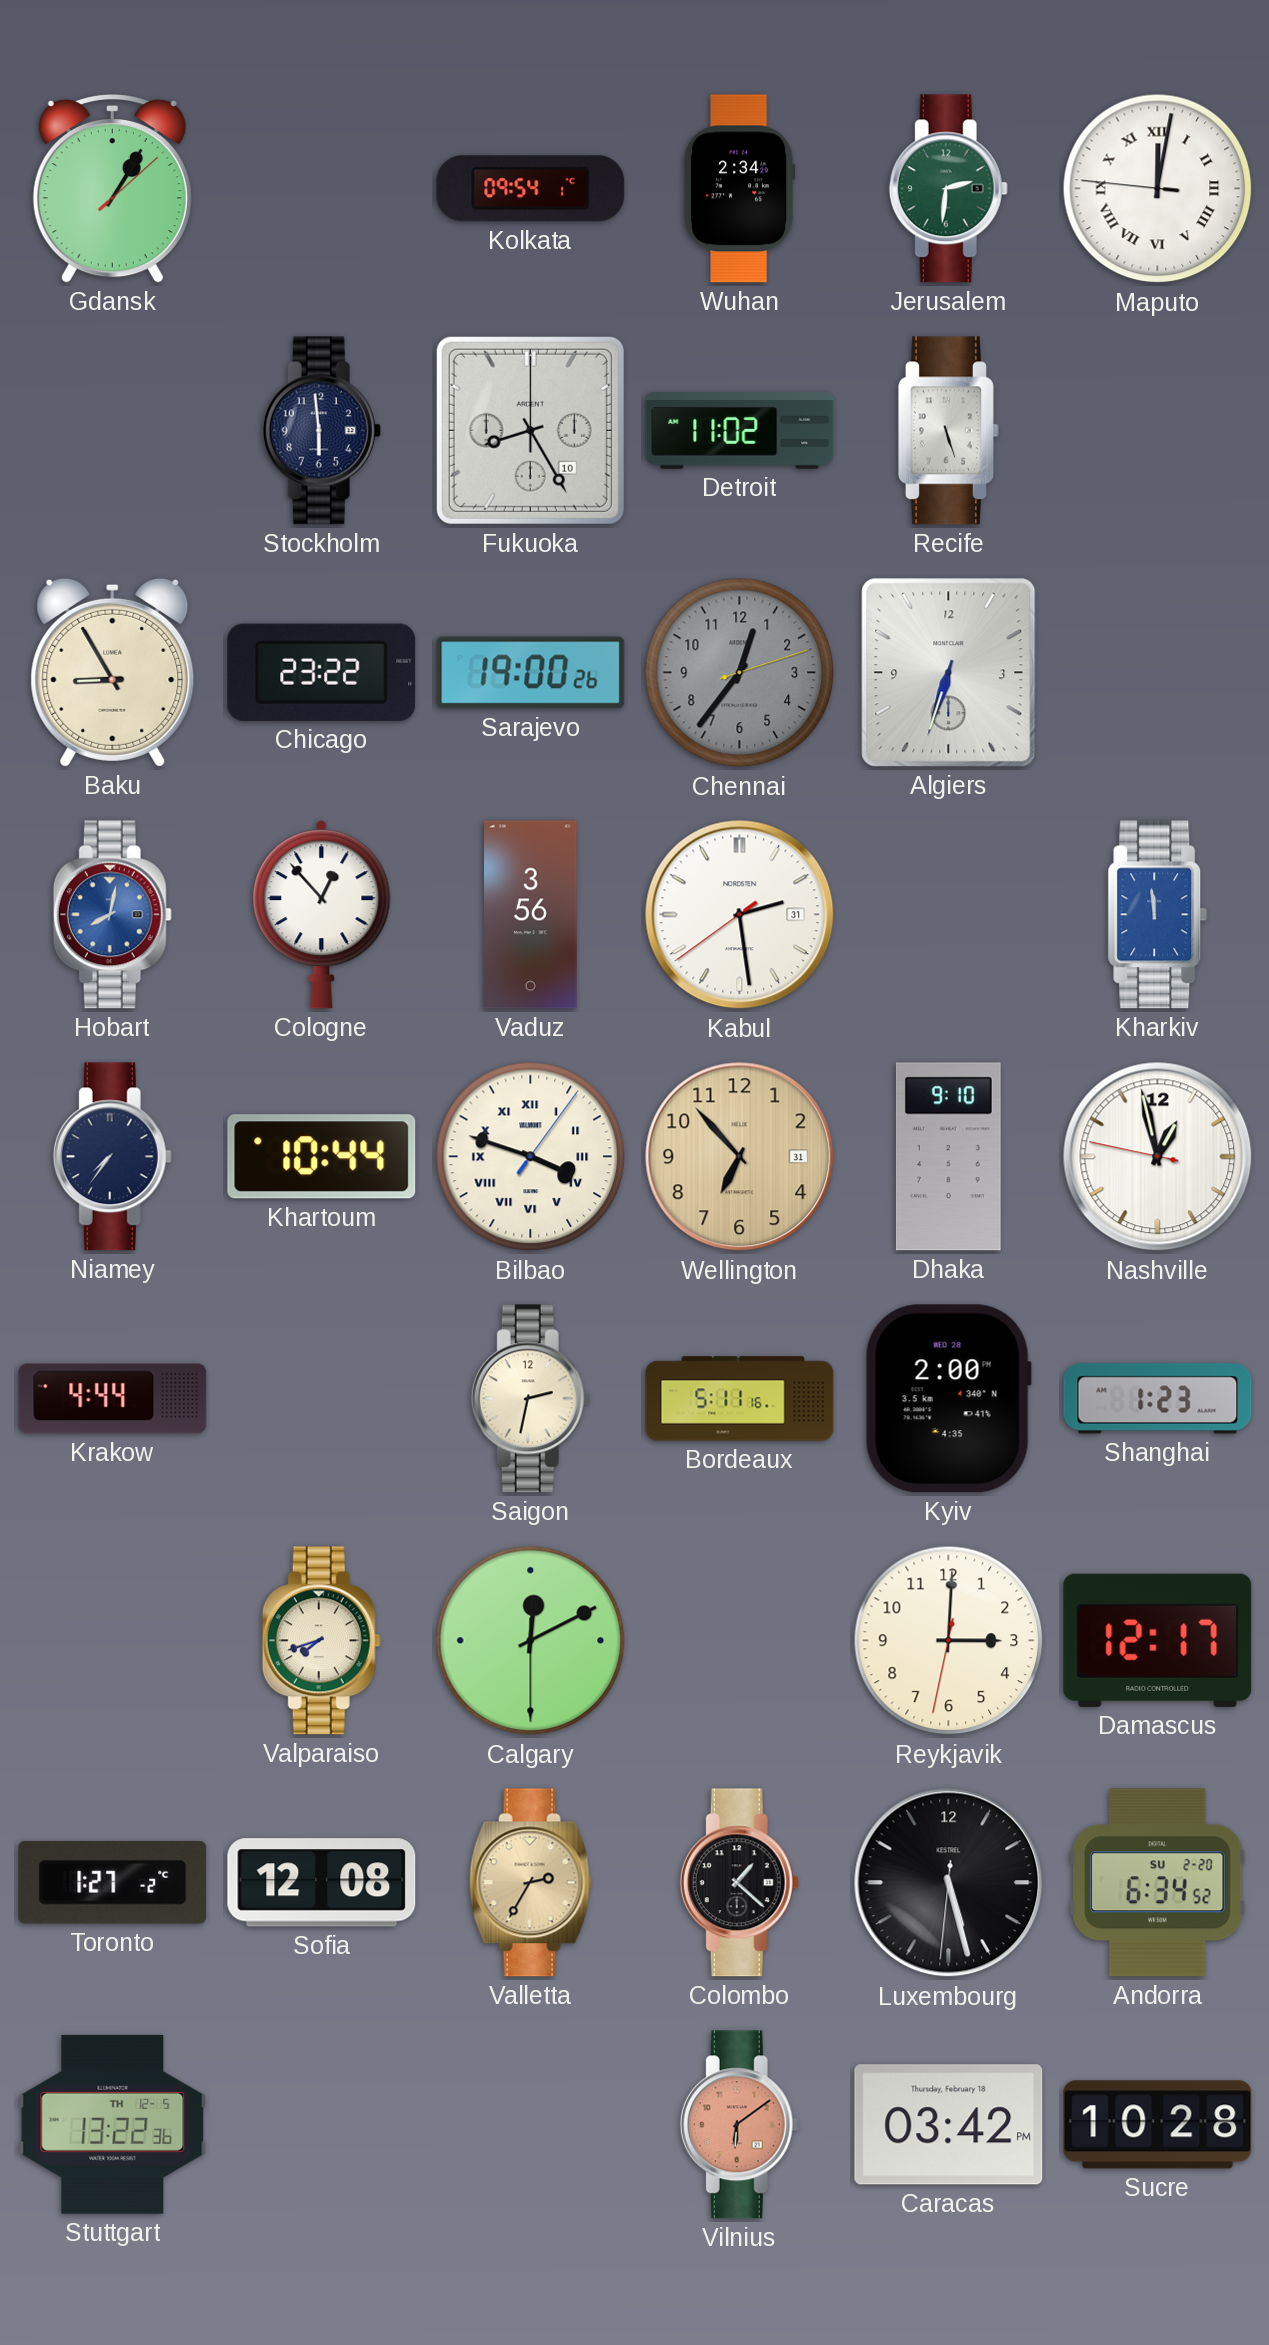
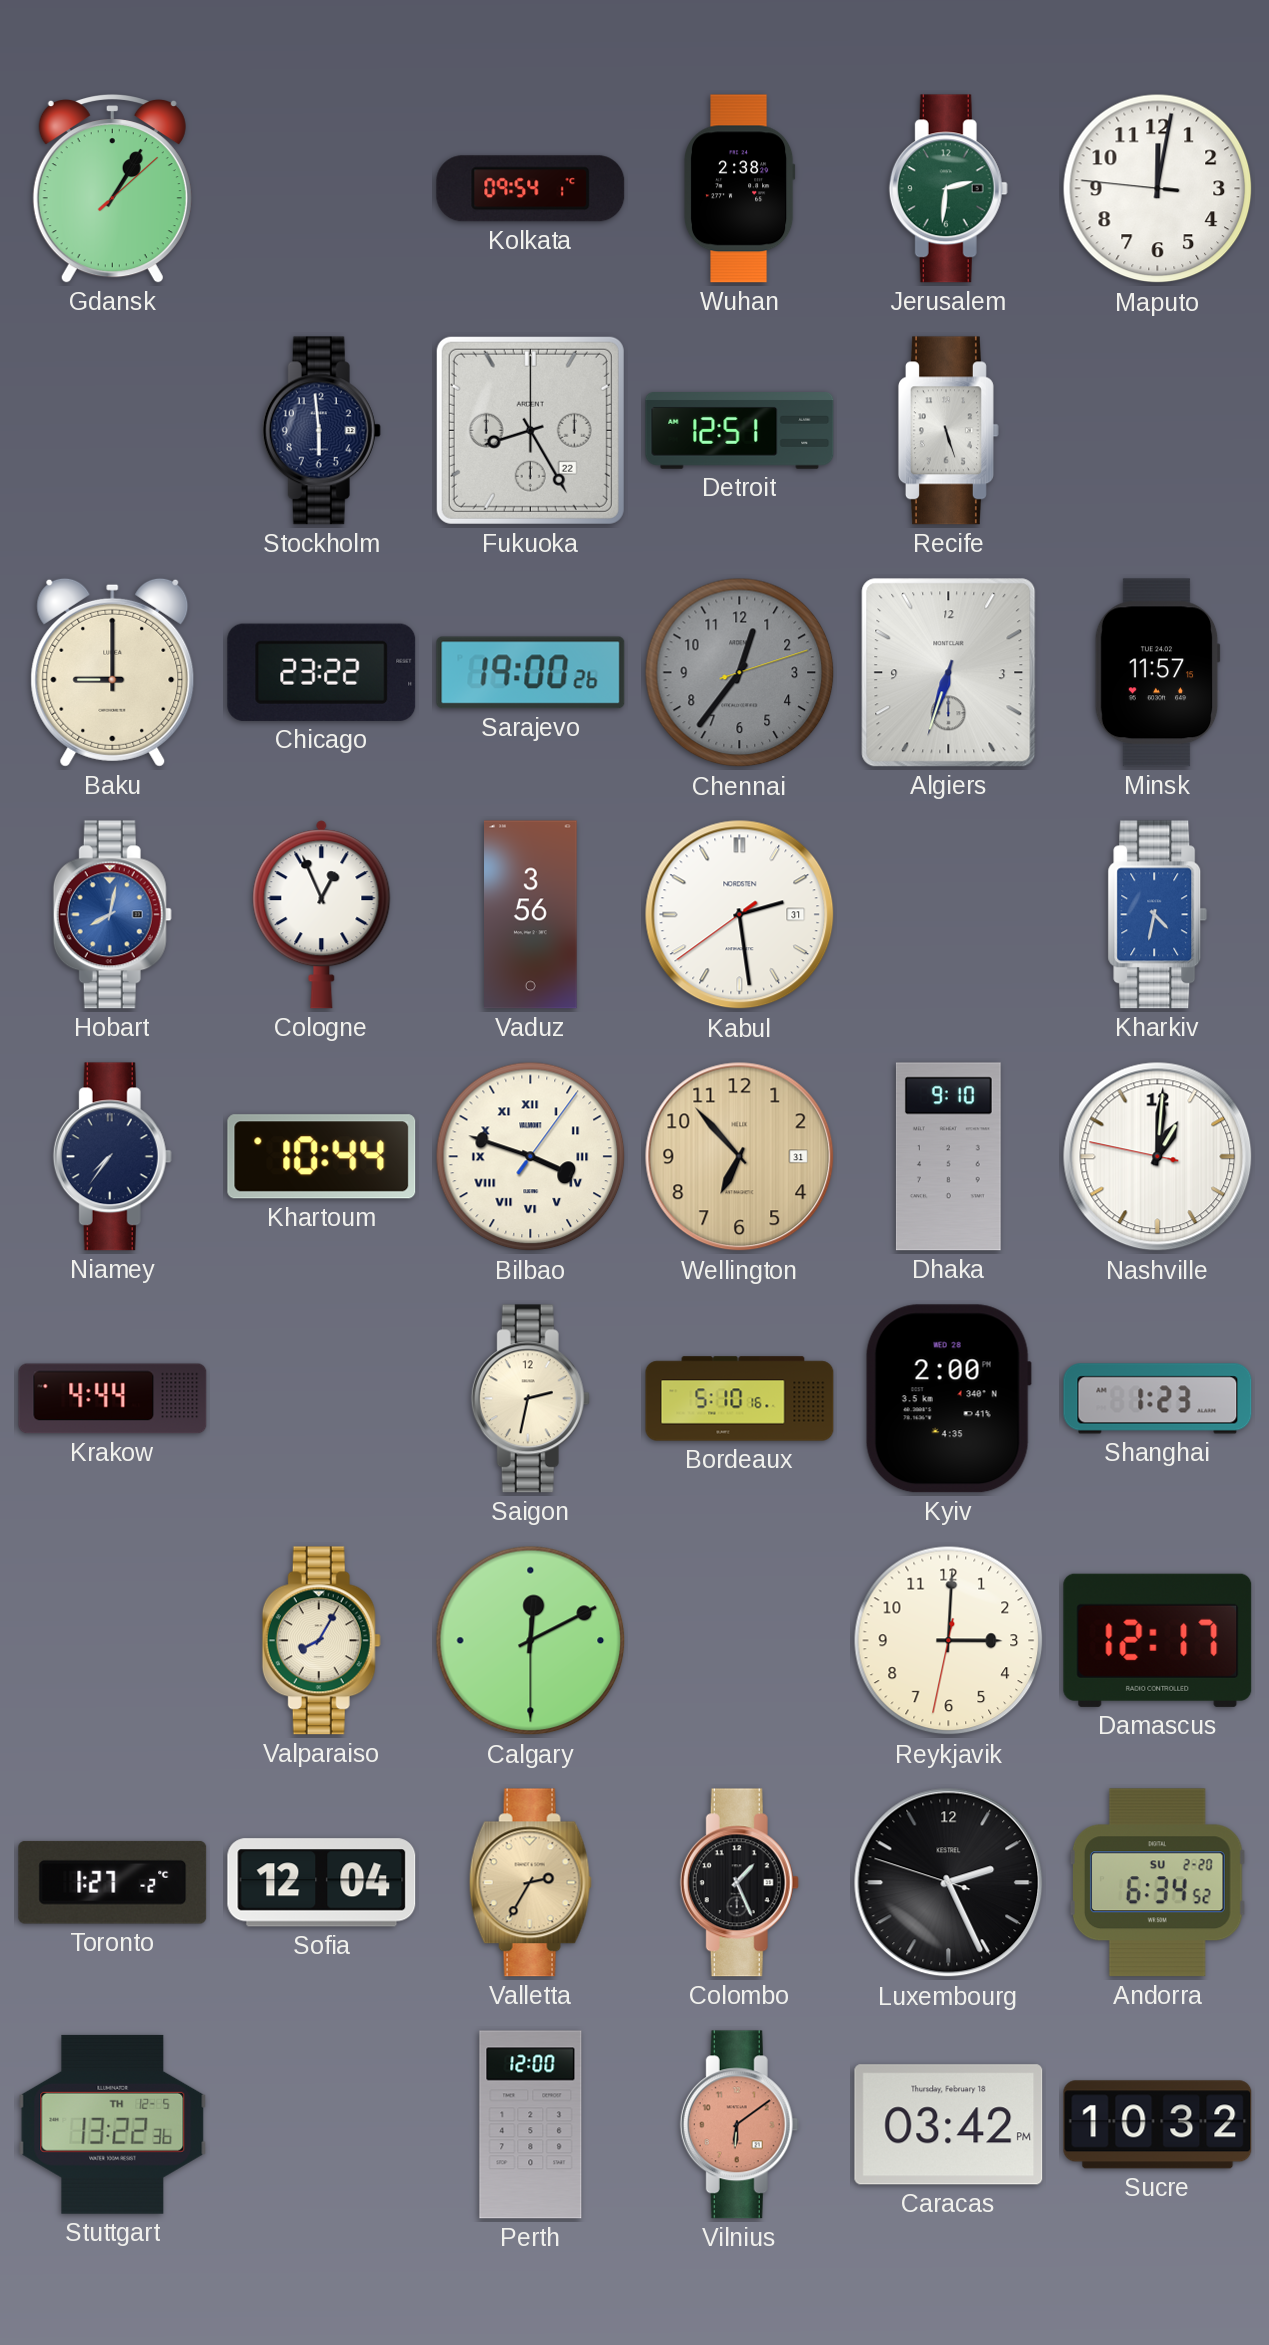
Wuhan: 2:34 -> 2:38
Maputo numerals: Roman -> Arabic
Fukuoka date: 10 -> 22
Detroit: 11:02 -> 12:51
Baku: 8:55 -> 9:00
Minsk: none -> 11:57
Cologne: 12:53 -> 12:56
Kharkiv: 11:59 -> 4:32
Nashville: 12:57 -> 1:00
Bordeaux: 5:11 -> 5:10
Valparaiso: 7:42 -> 8:05
Sofia: 12:08 -> 12:04
Colombo: 1:22 -> 1:26
Luxembourg: 5:27 -> 2:25
Perth: none -> 12:00
Sucre: 10:28 -> 10:32
